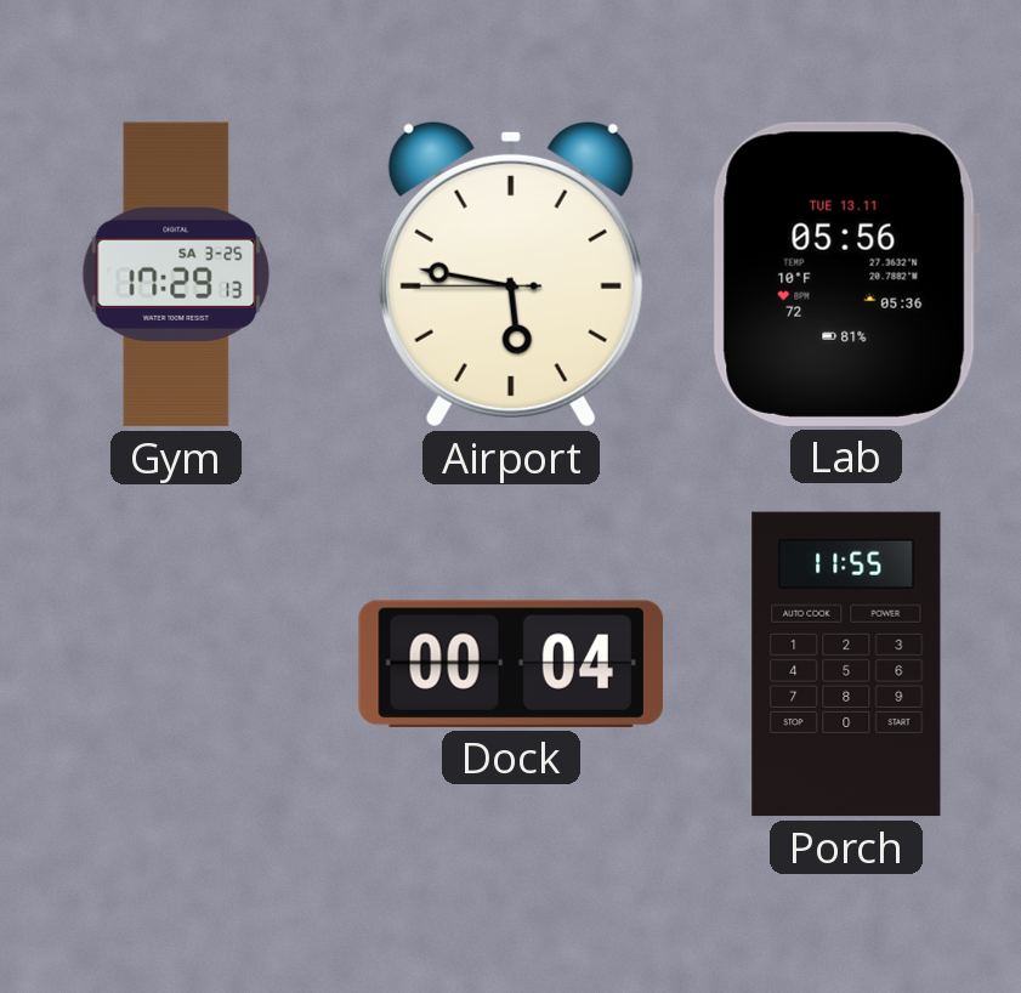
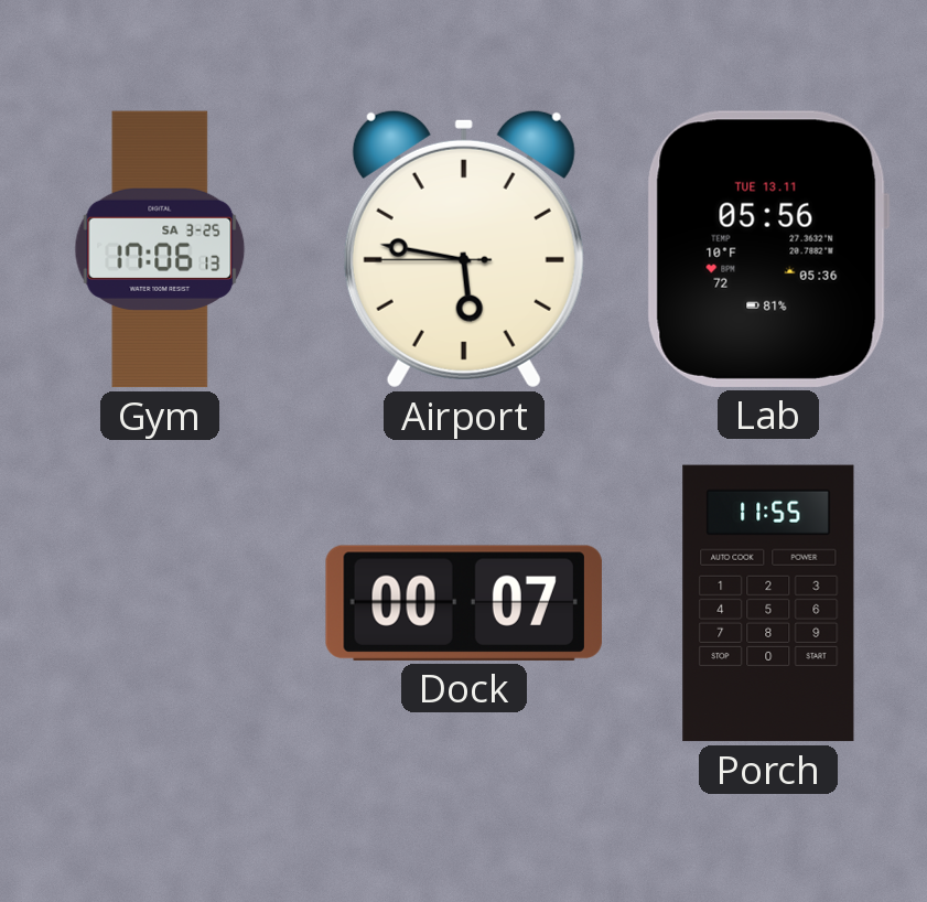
Gym: 17:29 -> 17:06
Dock: 00:04 -> 00:07
